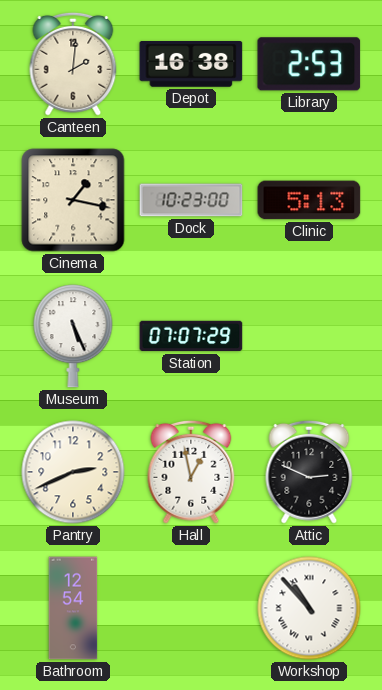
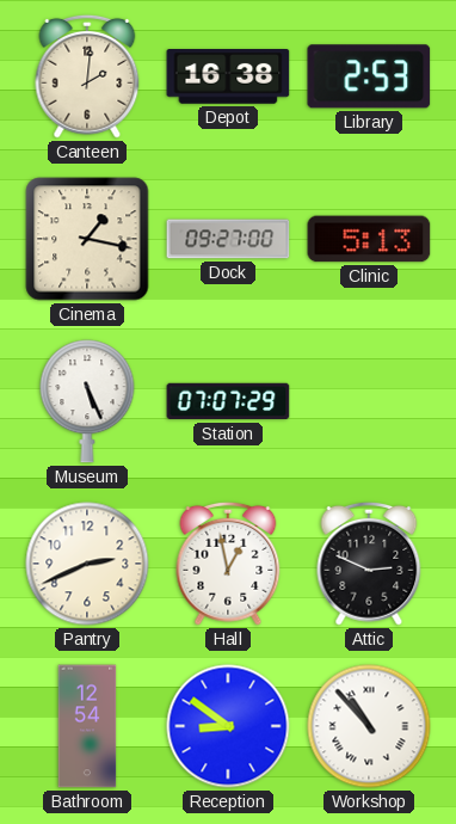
Dock: 10:23 -> 09:27
Reception: none -> 8:51
